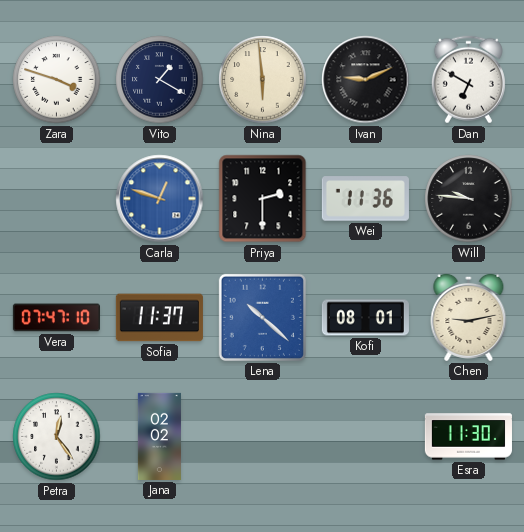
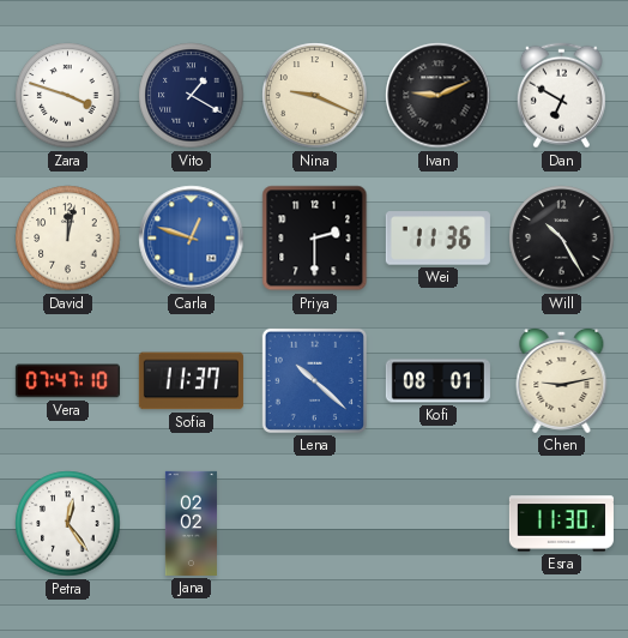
Nina: 5:59 -> 9:19
David: none -> 12:02
Will: 9:46 -> 10:25
